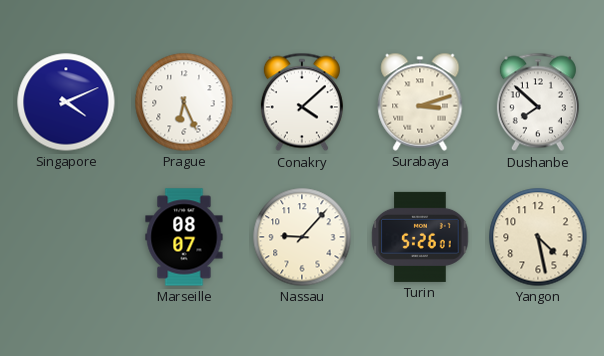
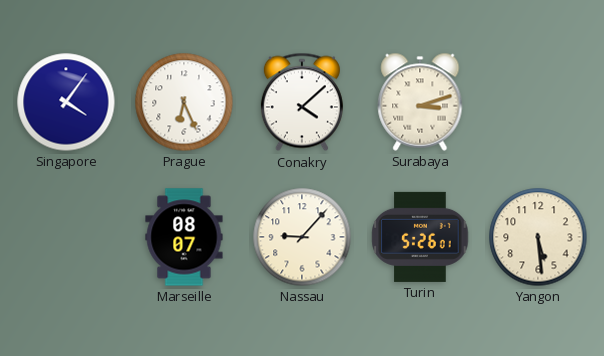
Singapore: 4:11 -> 4:06
Dushanbe: 7:52 -> none
Yangon: 4:28 -> 5:29
